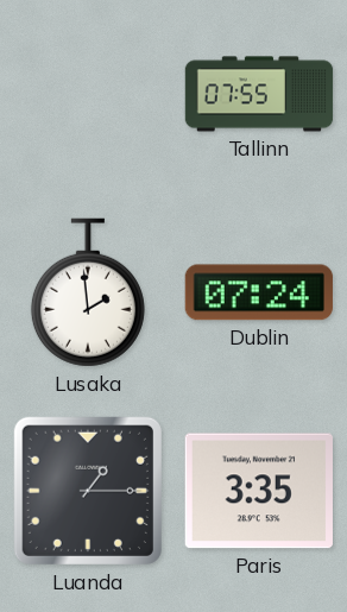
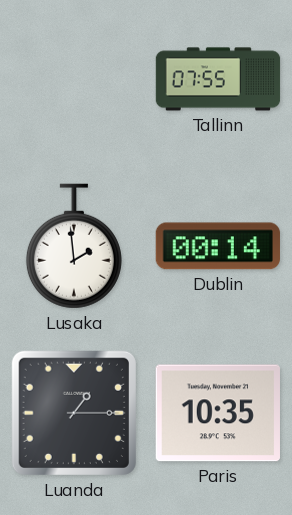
Dublin: 07:24 -> 00:14
Paris: 3:35 -> 10:35
